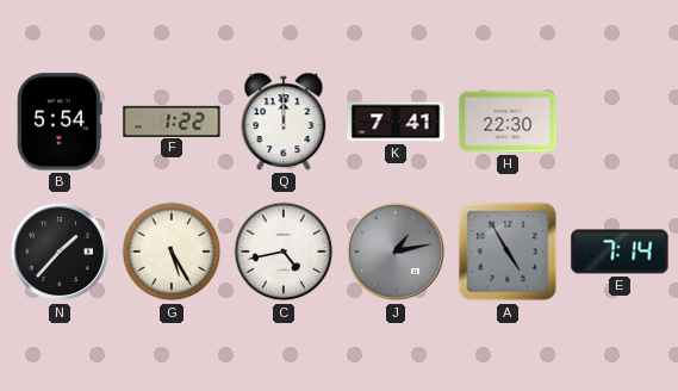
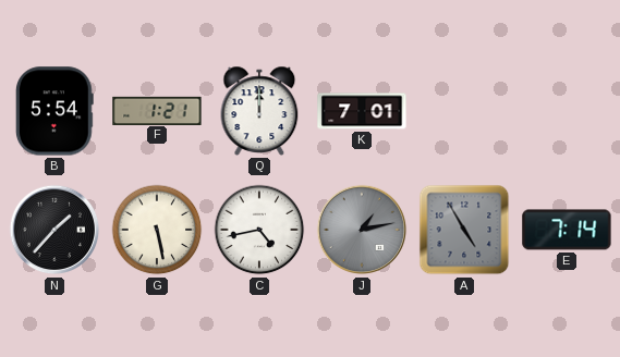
F: 1:22 -> 1:21
K: 7:41 -> 7:01
H: 22:30 -> none
G: 5:25 -> 5:28
